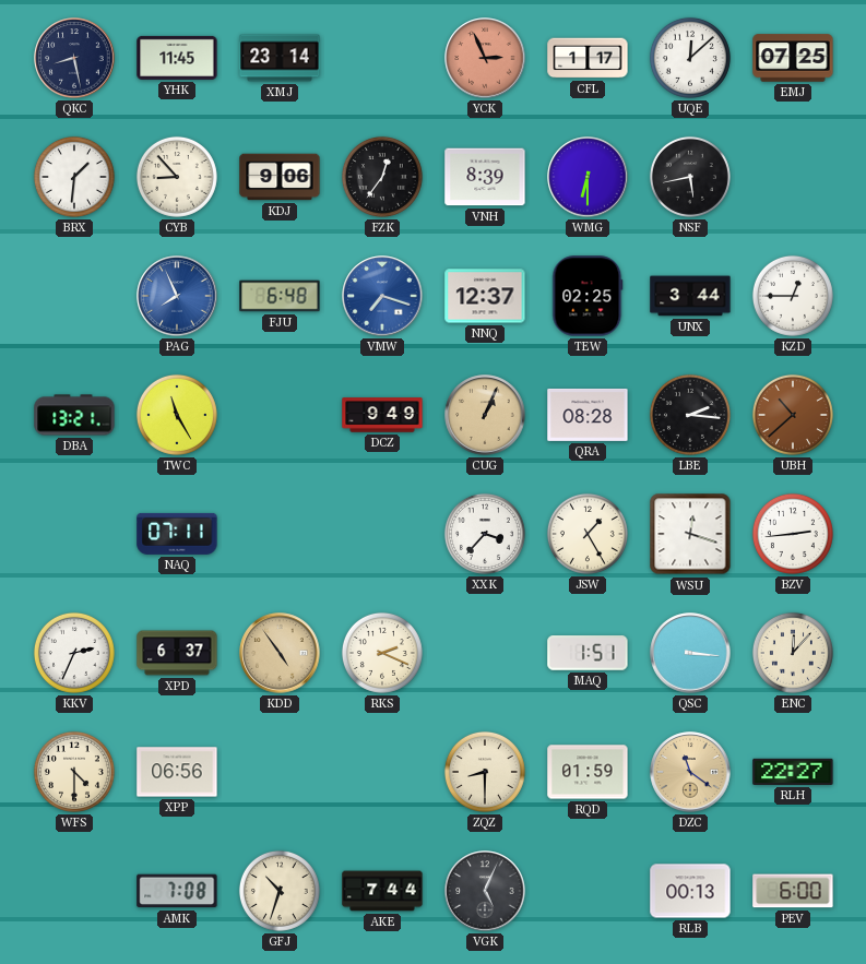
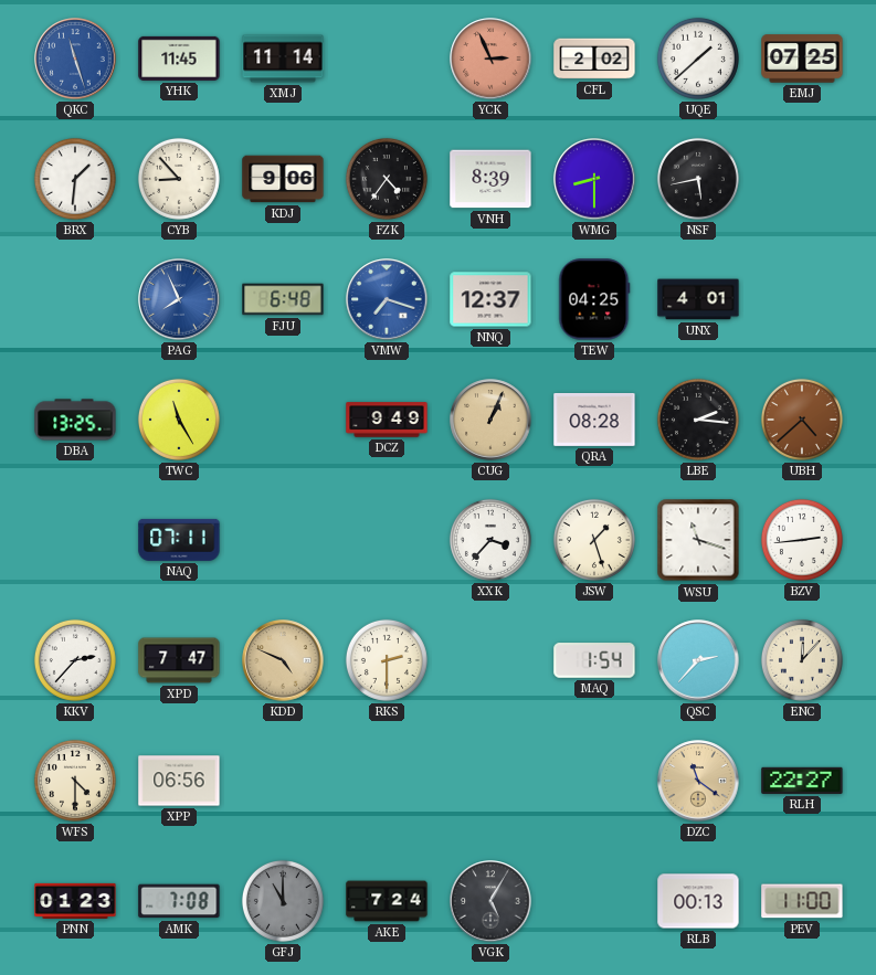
QKC: 8:28 -> 11:27
QKC dial: navy -> blue
XMJ: 23:14 -> 11:14
CFL: 1:17 -> 2:02
UQE: 12:08 -> 1:38
FZK: 12:36 -> 4:36
WMG: 6:30 -> 8:30
TEW: 02:25 -> 04:25
UNX: 3:44 -> 4:01
KZD: 12:45 -> none
DBA: 13:21 -> 13:25
UBH: 10:38 -> 4:38
JSW: 1:25 -> 1:27
WSU: 12:18 -> 11:18
KKV: 2:34 -> 2:37
XPD: 6:37 -> 7:47
KDD: 4:54 -> 4:49
RKS: 2:19 -> 2:30
MAQ: 1:51 -> 1:54
QSC: 3:16 -> 2:37
ZQZ: 8:30 -> none
RQD: 01:59 -> none
PNN: none -> 01:23
GFJ: 10:33 -> 11:00
GFJ dial: cream -> grey
AKE: 7:44 -> 7:24
VGK: 5:04 -> 5:05
PEV: 6:00 -> 11:00
